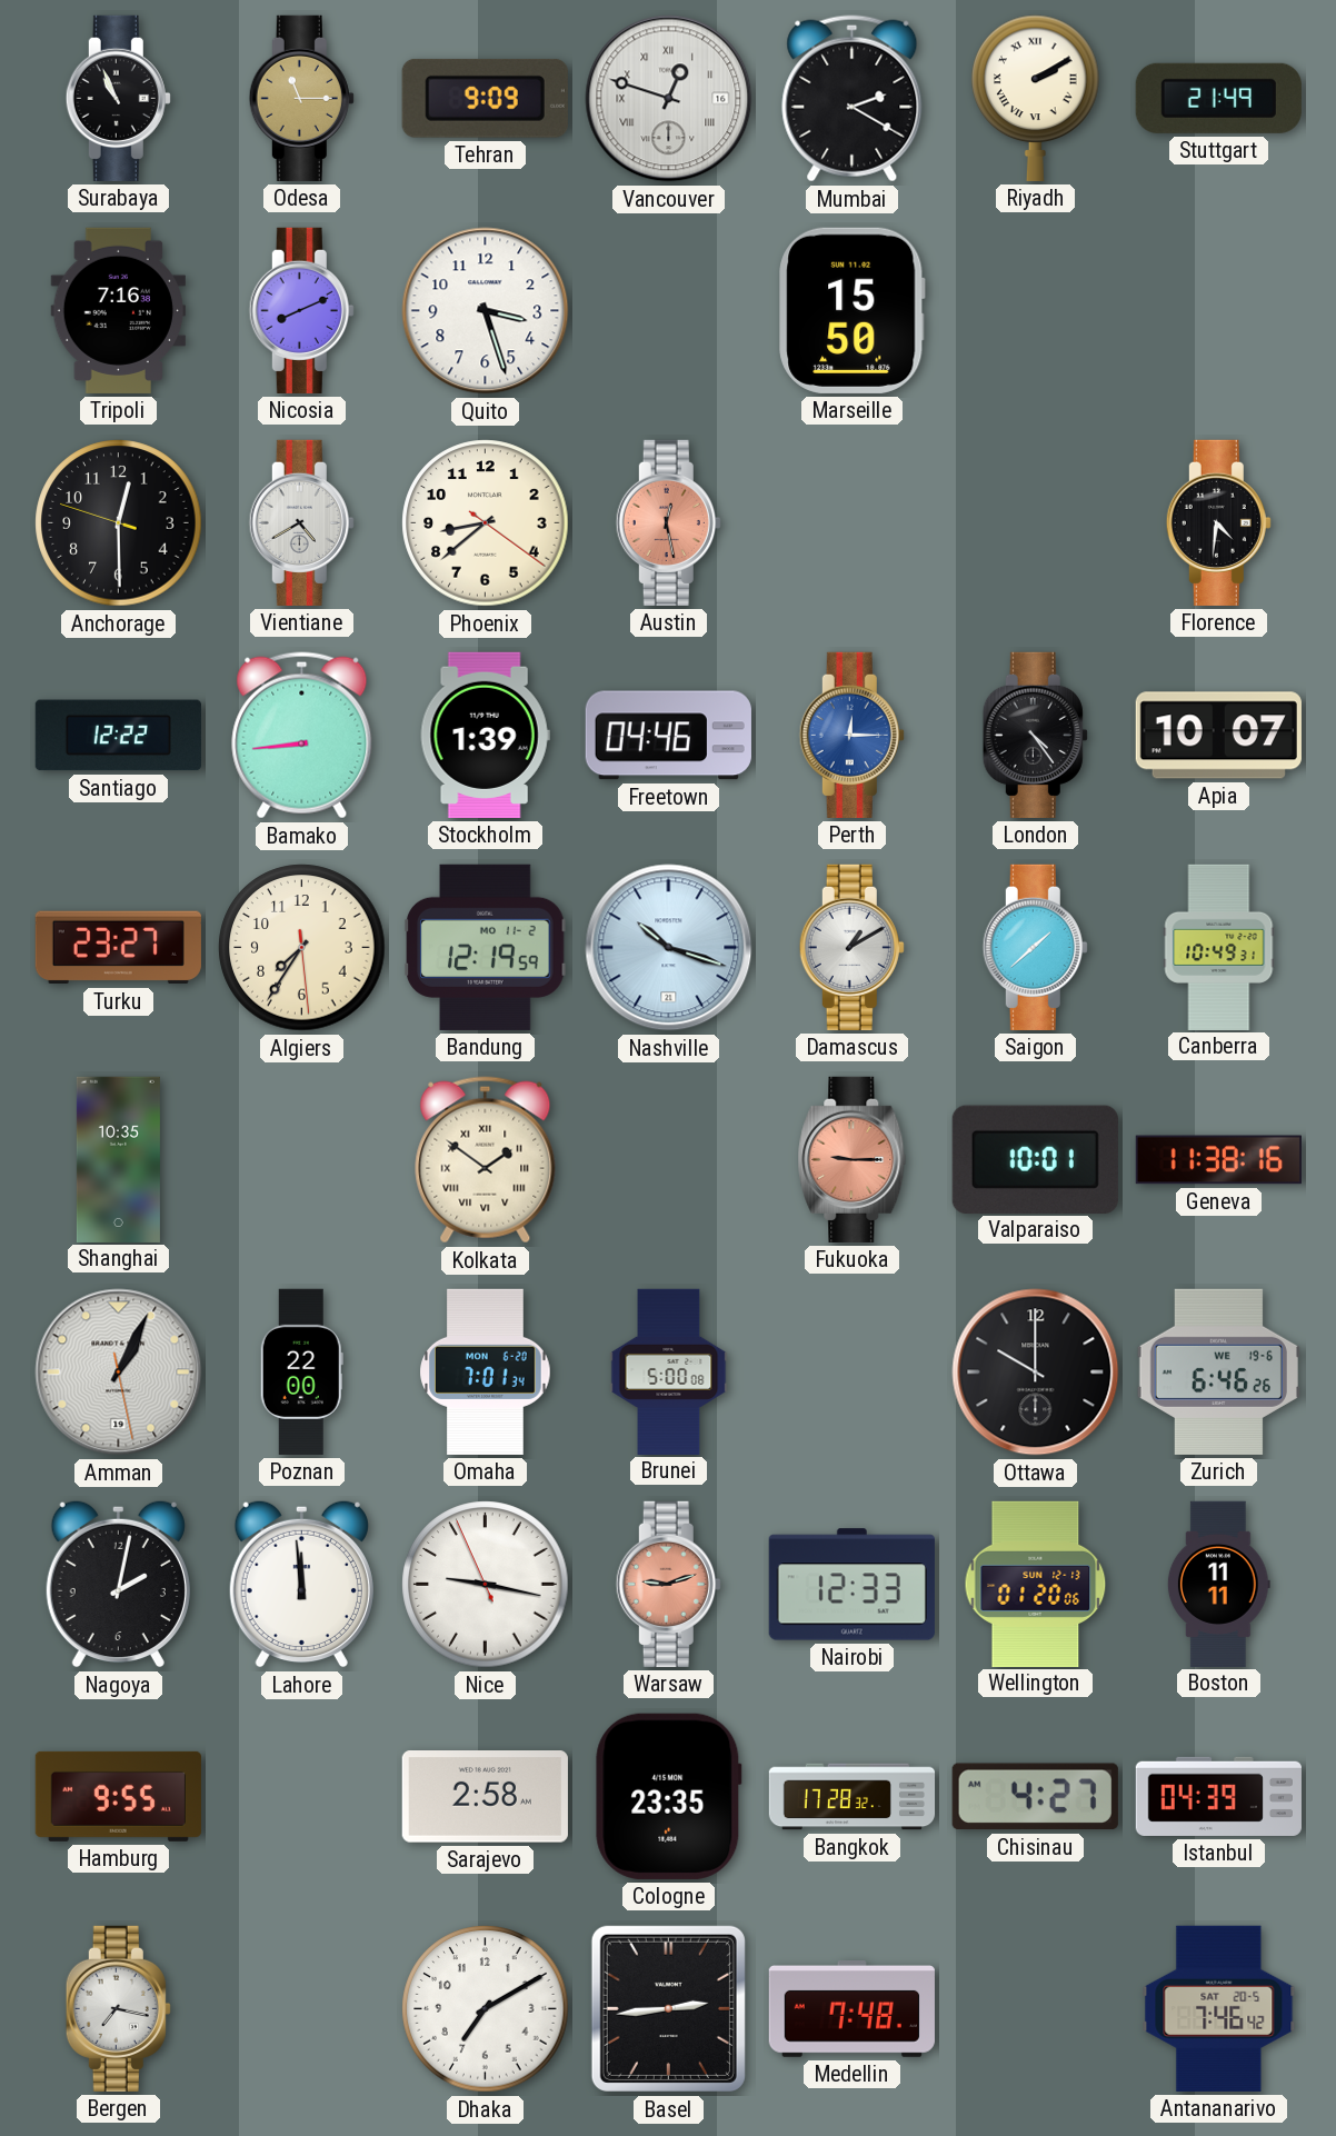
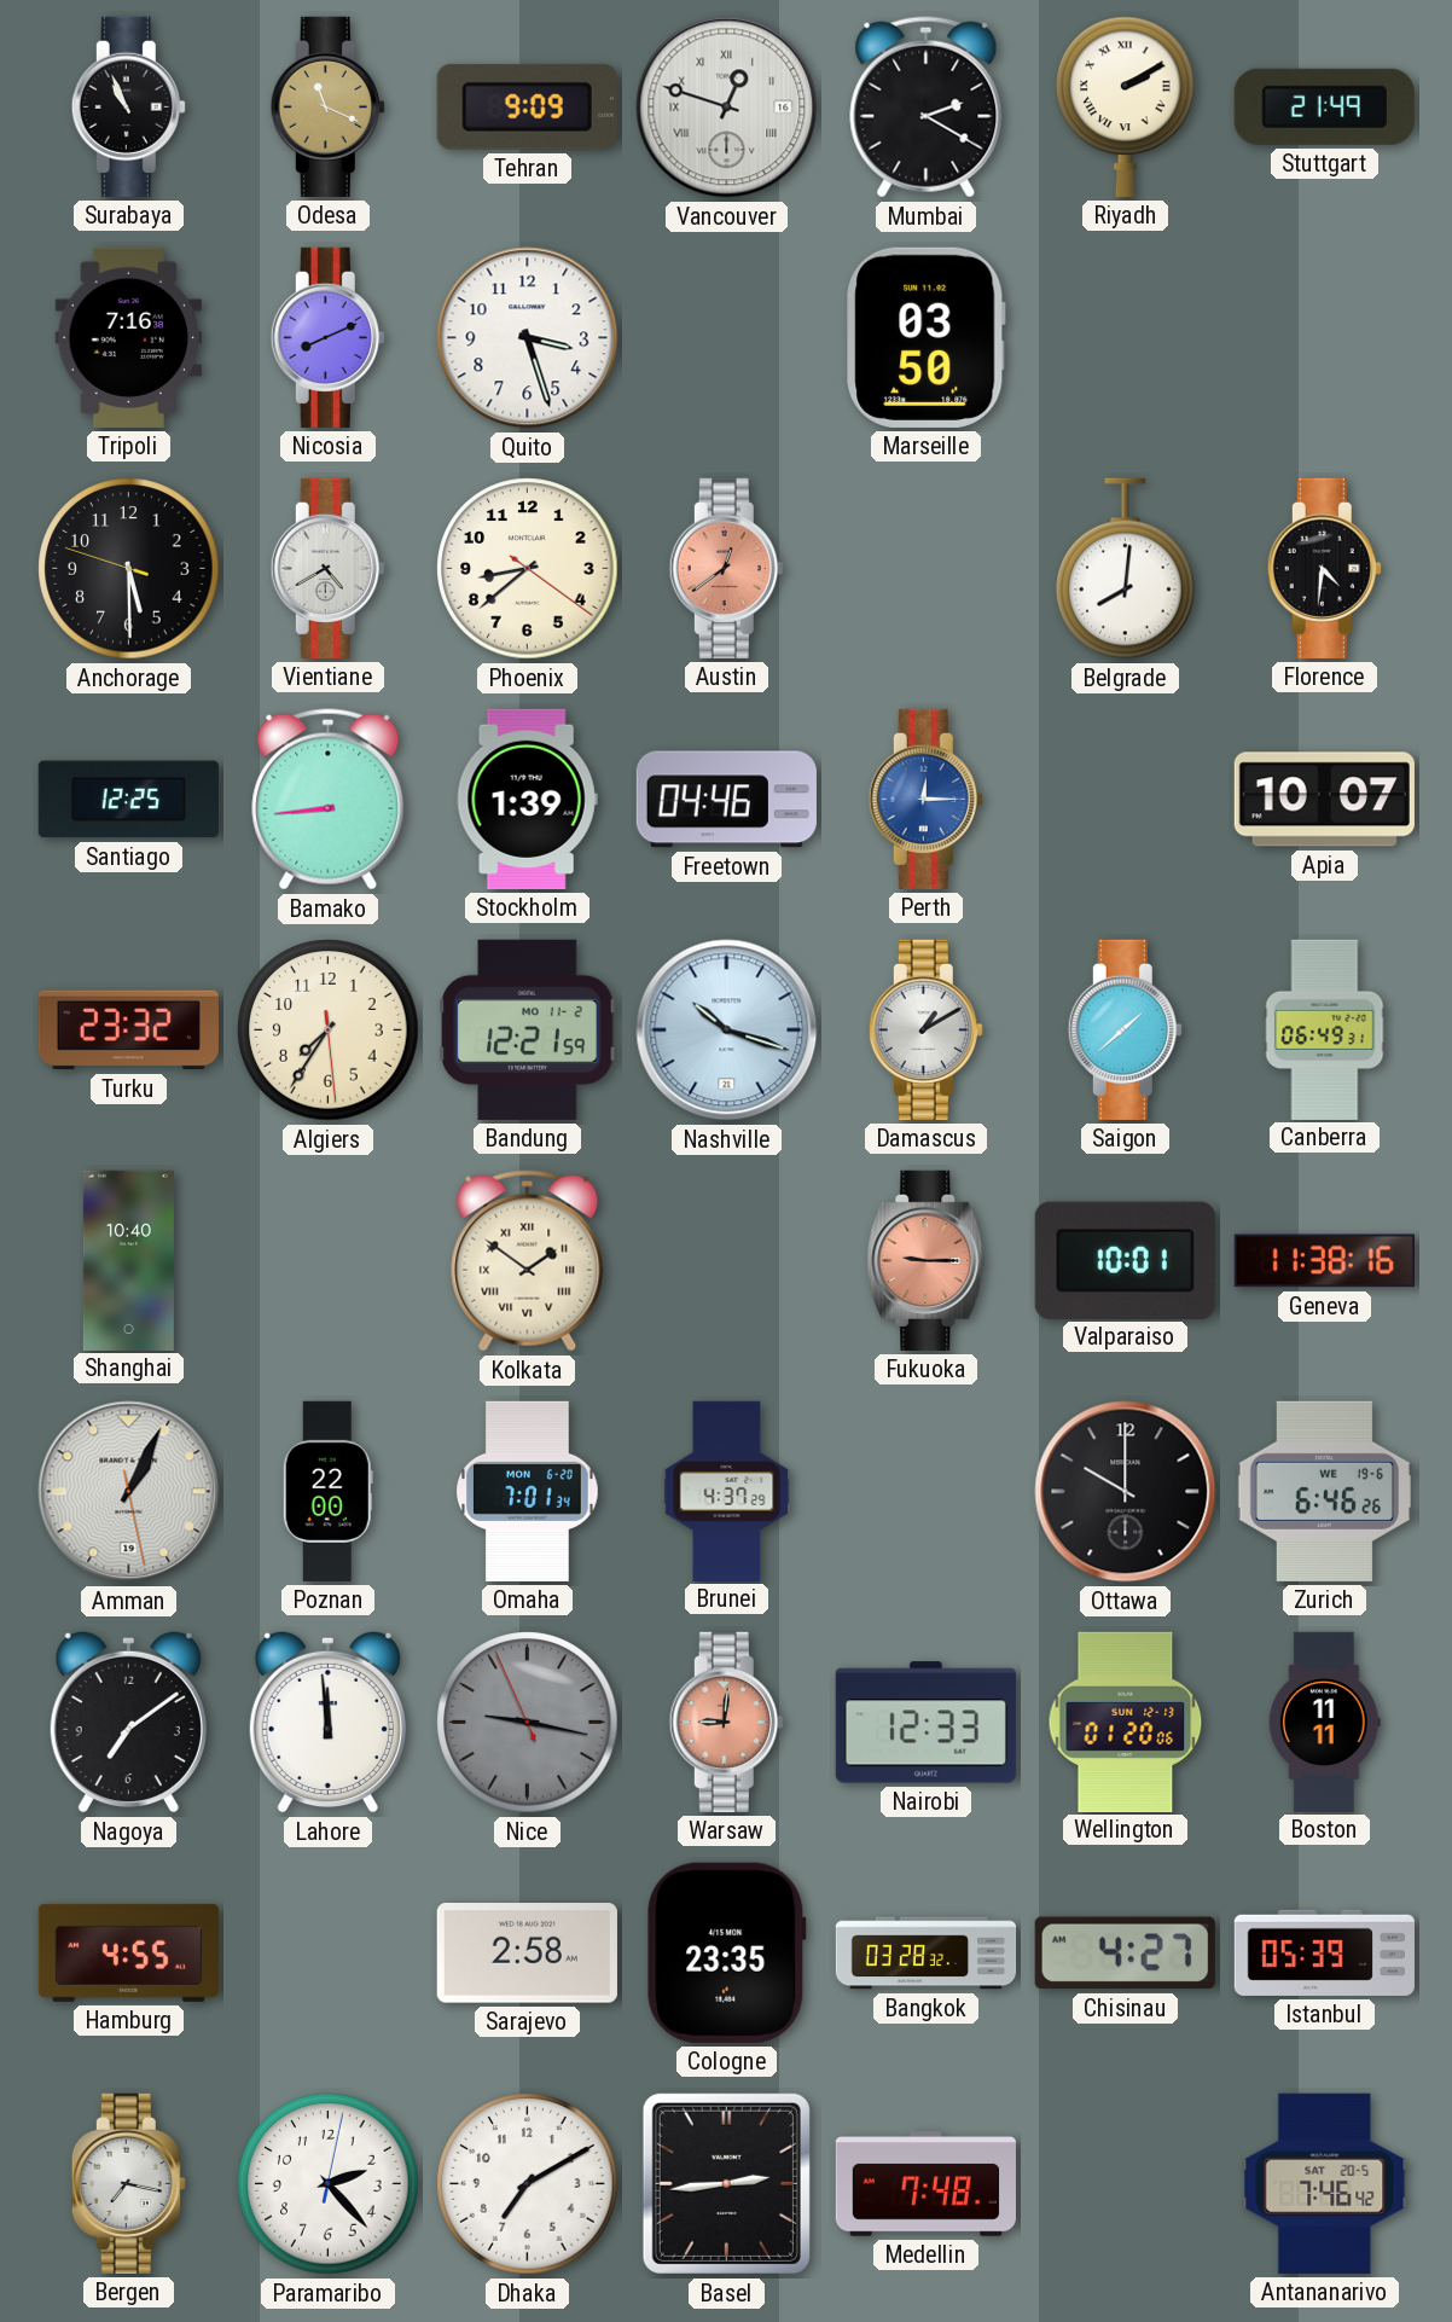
Odesa: 11:15 -> 11:19
Marseille: 15:50 -> 03:50
Anchorage: 12:29 -> 5:29
Austin: 12:28 -> 12:39
Belgrade: none -> 8:01
Santiago: 12:22 -> 12:25
London: 4:24 -> none
Turku: 23:27 -> 23:32
Bandung: 12:19 -> 12:21
Canberra: 10:49 -> 06:49
Shanghai: 10:35 -> 10:40
Brunei: 5:00 -> 4:37
Nagoya: 2:02 -> 7:09
Nice dial: white -> grey
Warsaw: 9:12 -> 9:01
Hamburg: 9:55 -> 4:55
Bangkok: 17:28 -> 03:28
Istanbul: 04:39 -> 05:39
Paramaribo: none -> 2:23
